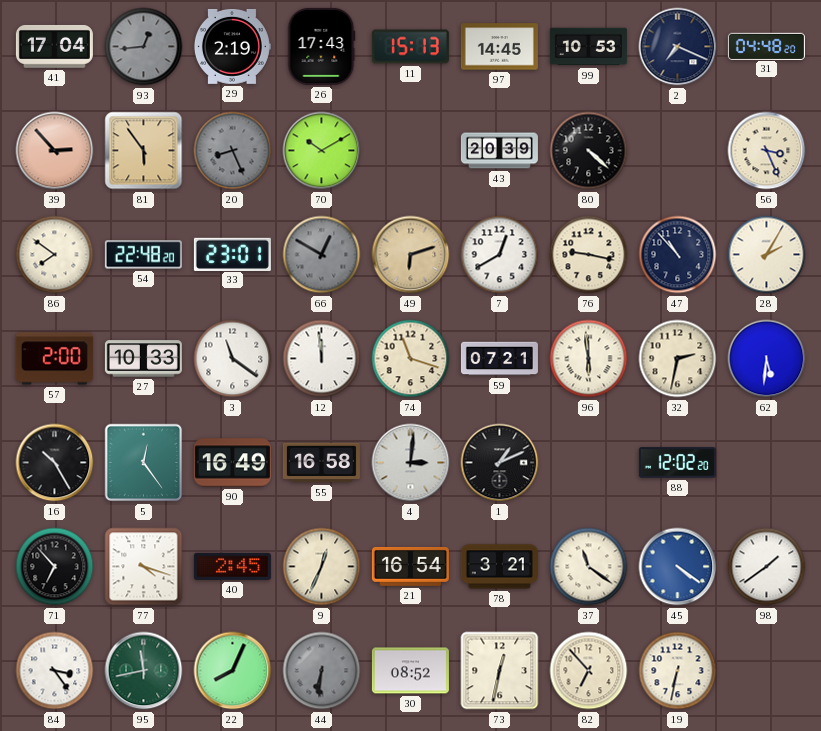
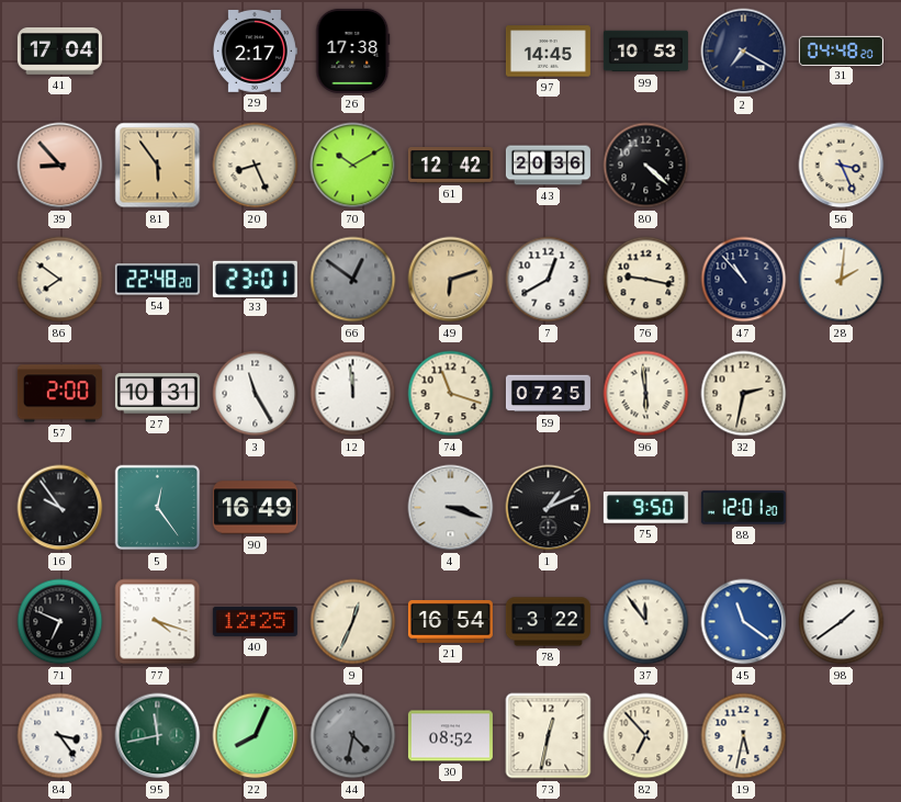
93: 12:44 -> none
29: 2:19 -> 2:17
26: 17:43 -> 17:38
11: 15:13 -> none
2: 7:19 -> 7:20
39: 2:53 -> 8:53
20 dial: grey -> cream
61: none -> 12:42
43: 20:39 -> 20:36
66: 12:50 -> 12:51
28: 2:05 -> 2:01
27: 10:33 -> 10:31
3: 11:21 -> 11:25
59: 07:21 -> 07:25
62: 5:31 -> none
16: 10:25 -> 9:54
55: 16:58 -> none
4: 3:01 -> 3:18
75: none -> 9:50
88: 12:02 -> 12:01
71: 6:53 -> 6:49
40: 2:45 -> 12:25
78: 3:21 -> 3:22
37: 11:21 -> 11:54
45: 4:21 -> 11:21
44: 6:31 -> 4:32
19: 6:32 -> 5:32
